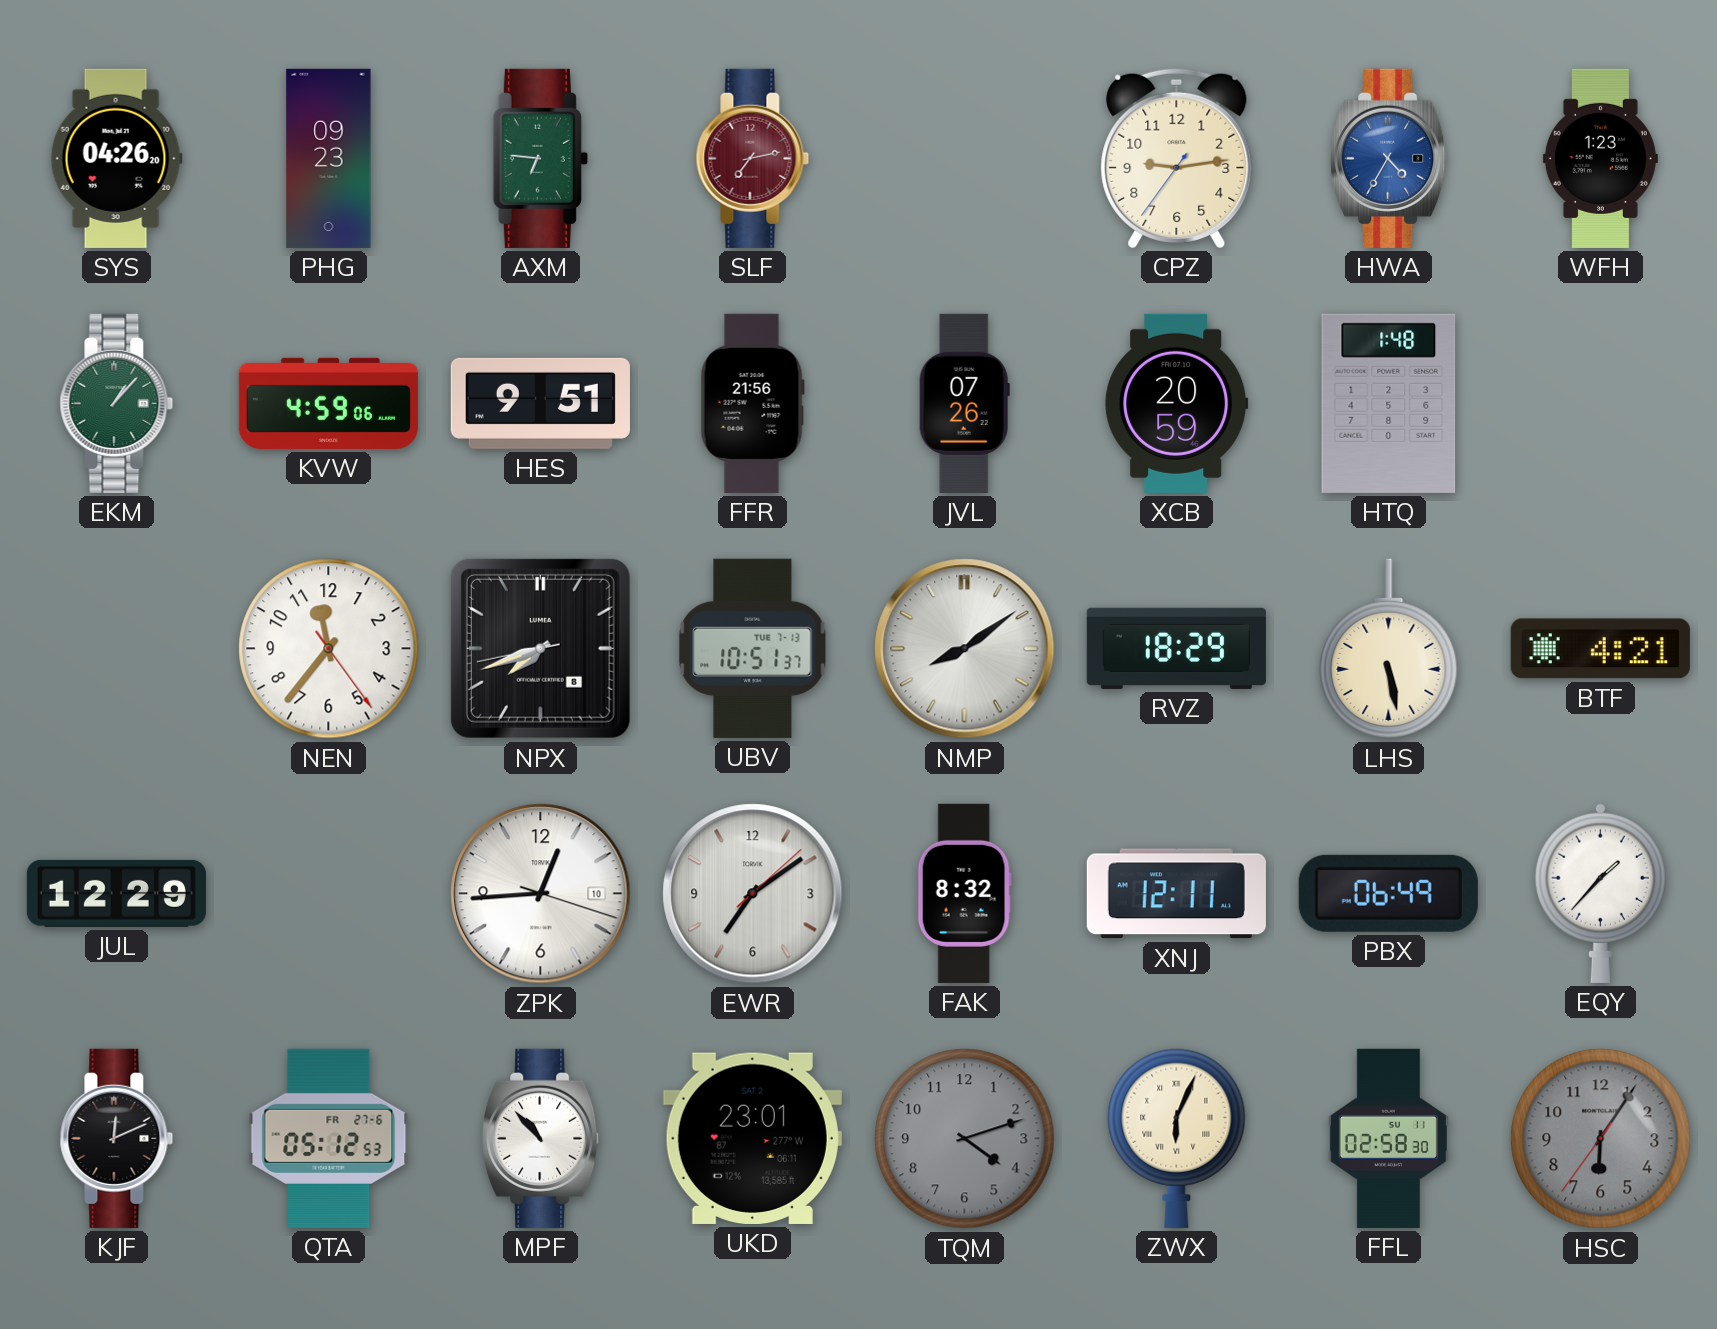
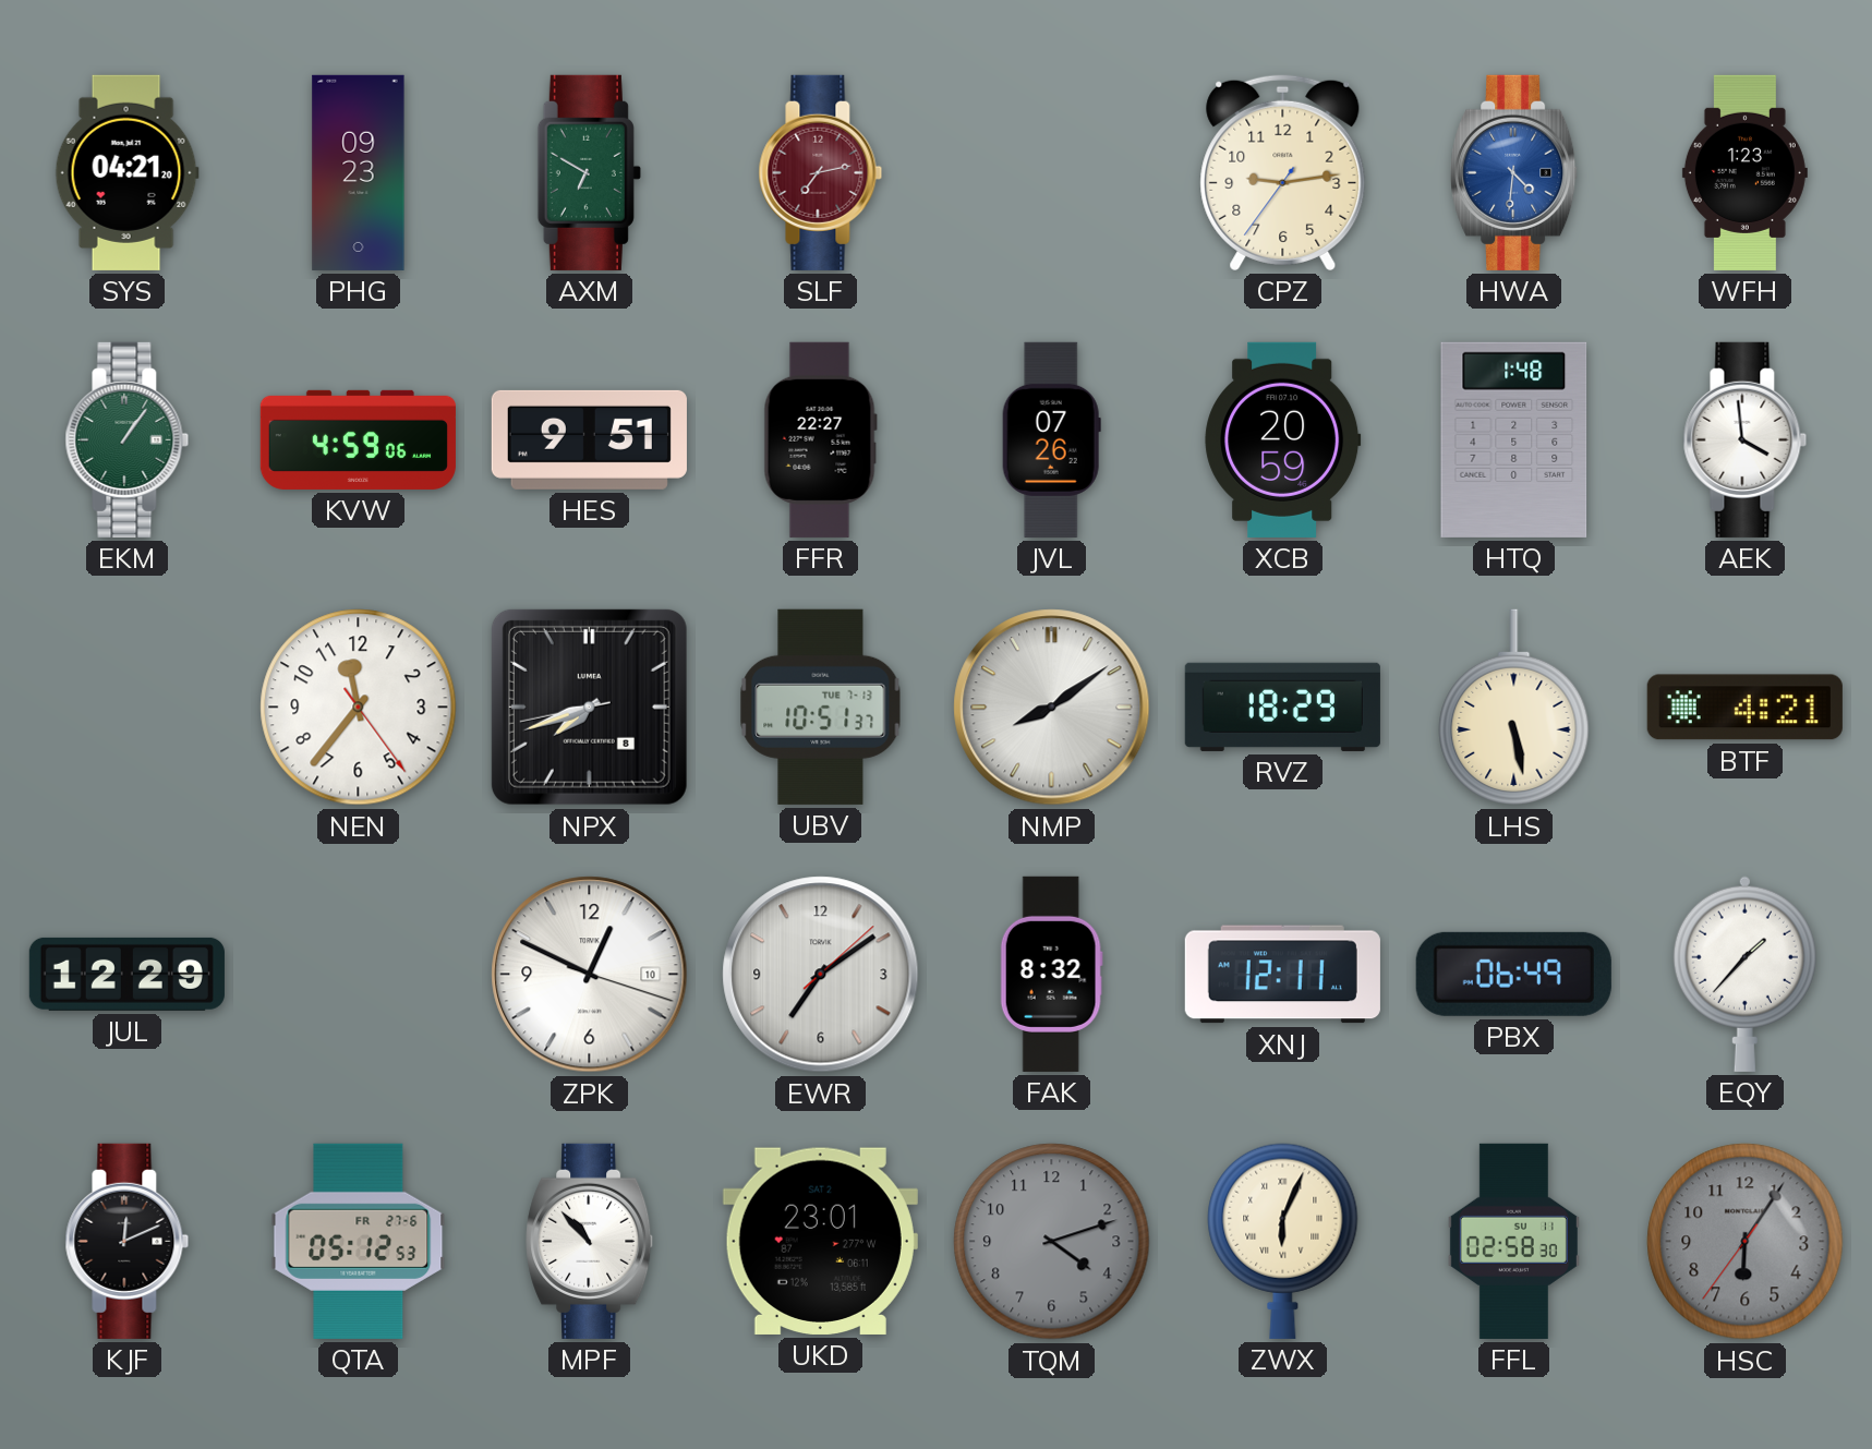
SYS: 04:26 -> 04:21
AXM: 6:46 -> 6:50
HWA: 4:35 -> 4:31
EKM: 1:07 -> 1:06
FFR: 21:56 -> 22:27
AEK: none -> 3:59
ZPK: 12:44 -> 12:49
